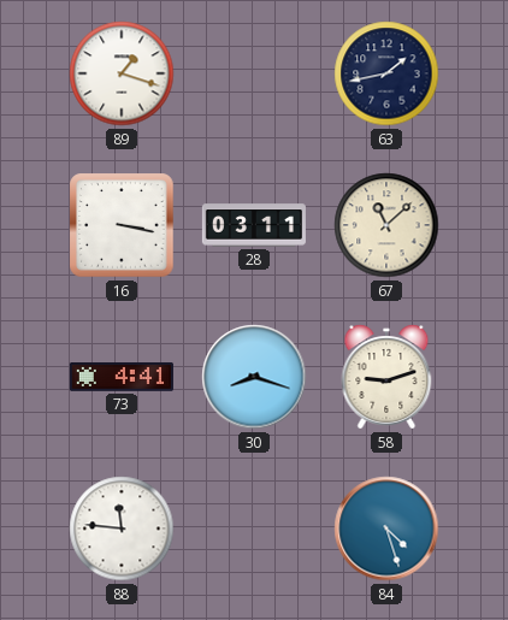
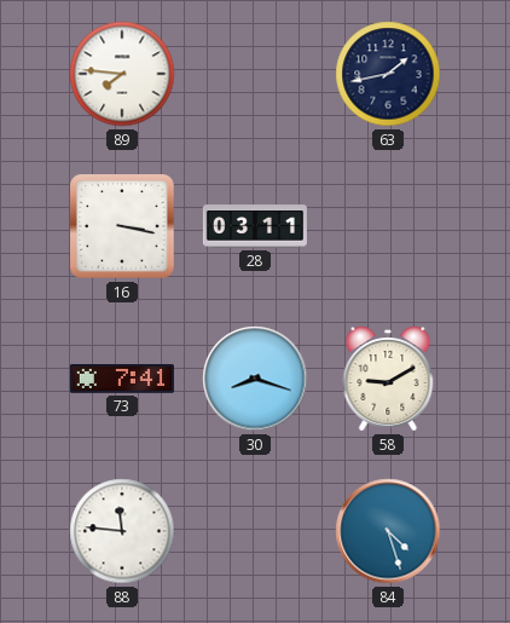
89: 1:18 -> 7:46
67: 11:08 -> none
73: 4:41 -> 7:41
58: 9:12 -> 9:10
